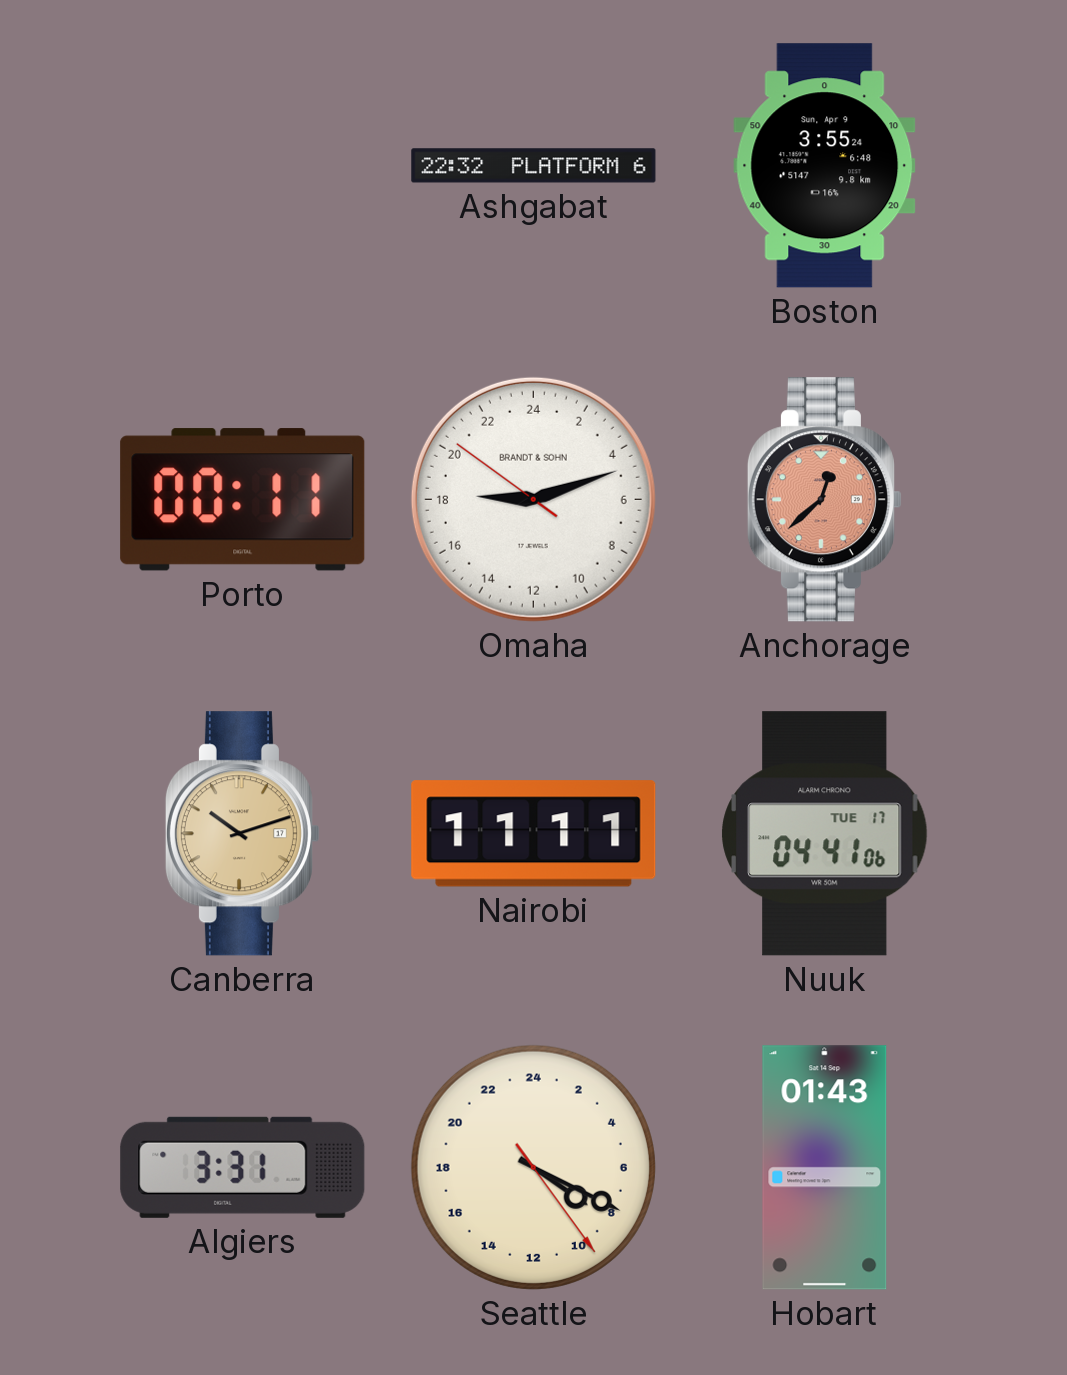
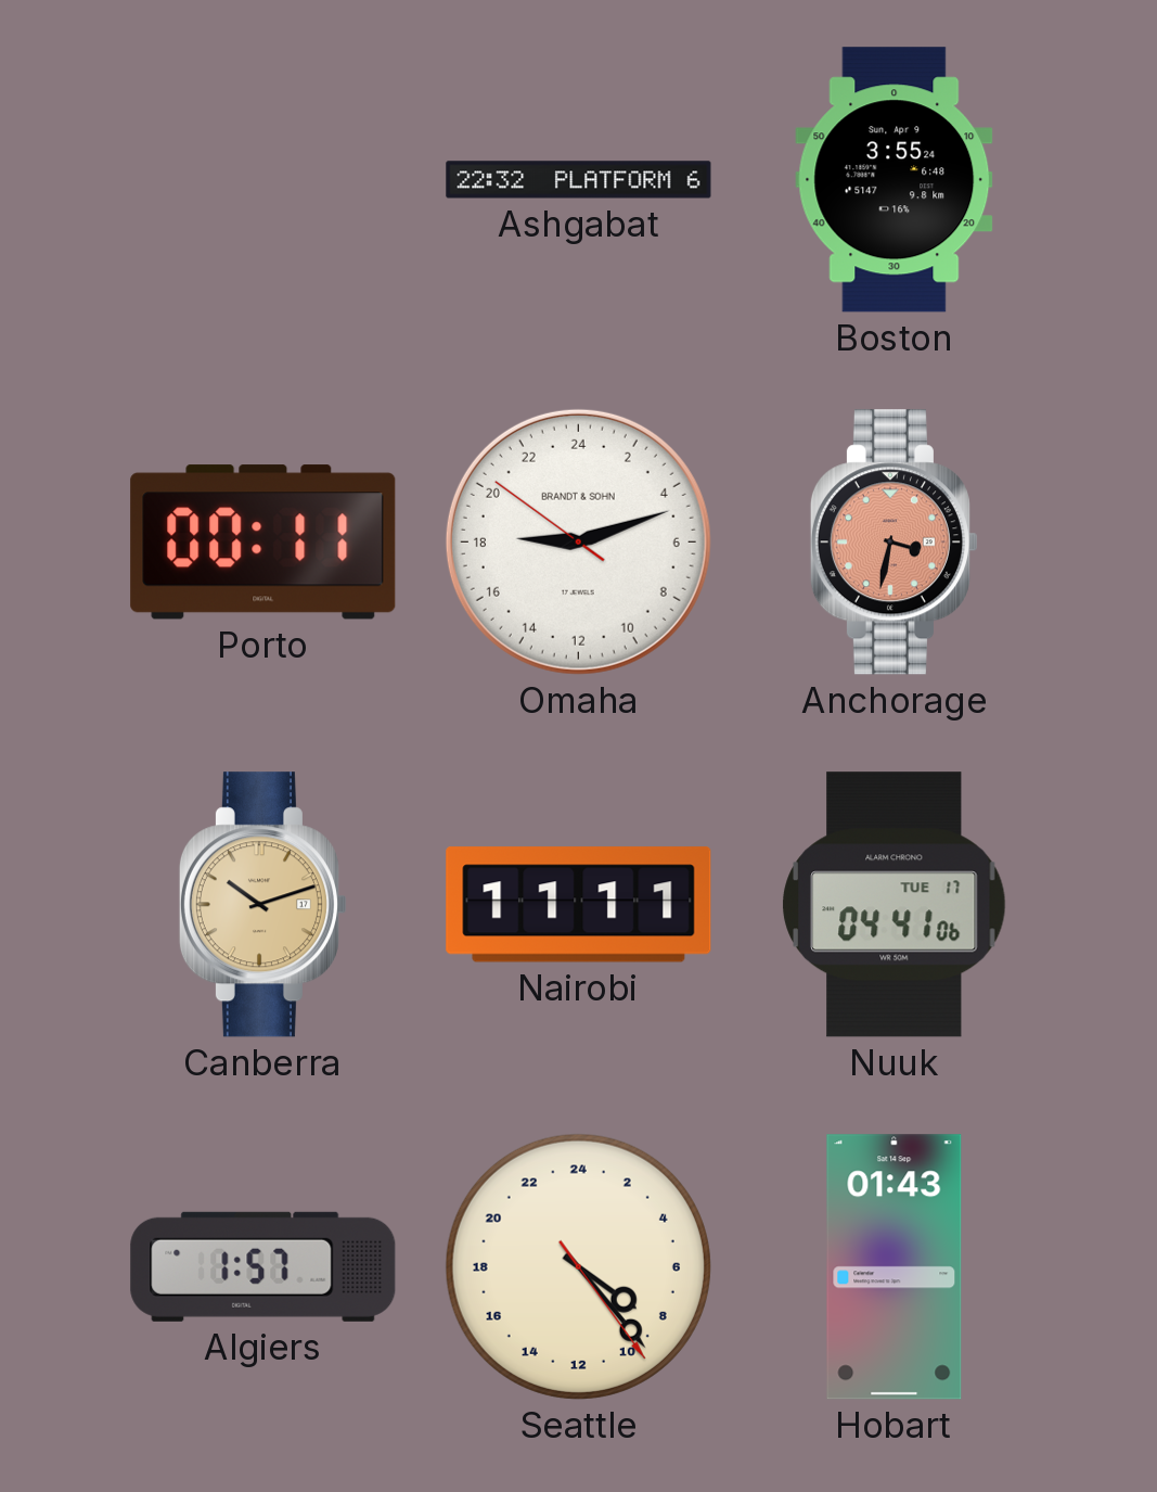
Anchorage: 12:38 -> 3:32
Algiers: 3:31 -> 1:57
Seattle: 8:19 -> 8:23
